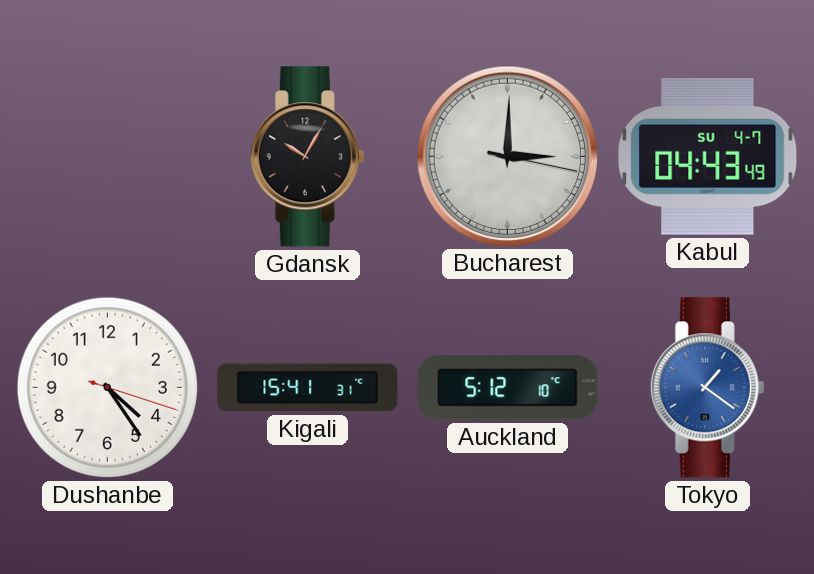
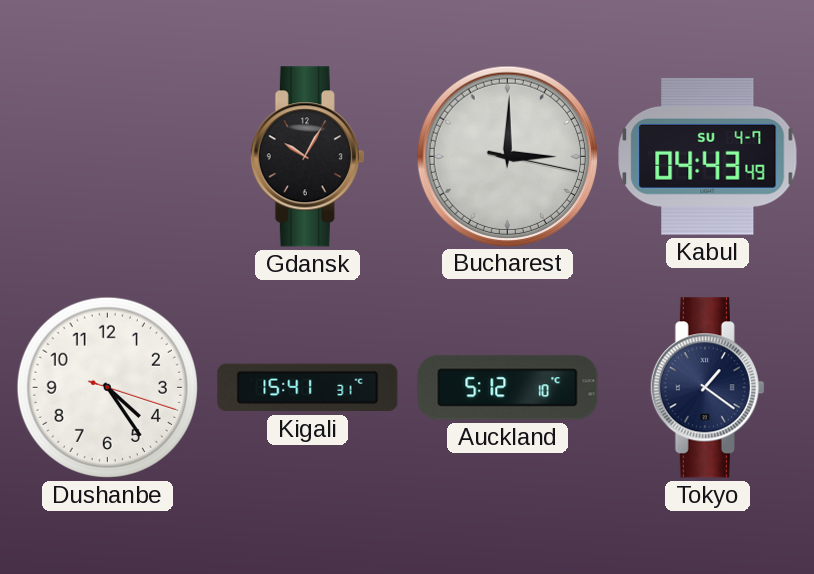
Tokyo dial: blue -> navy
